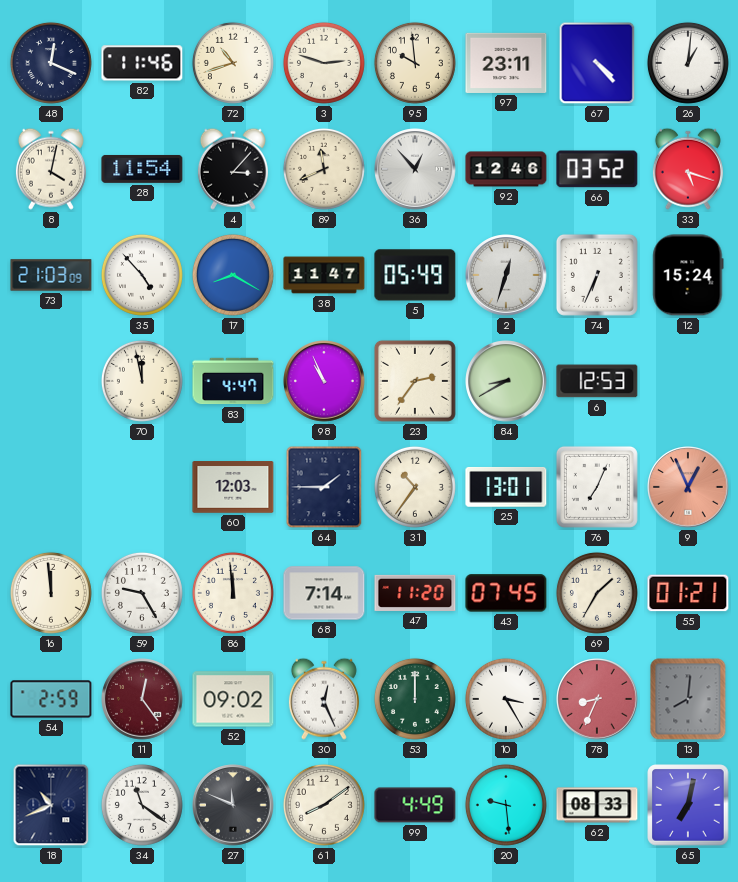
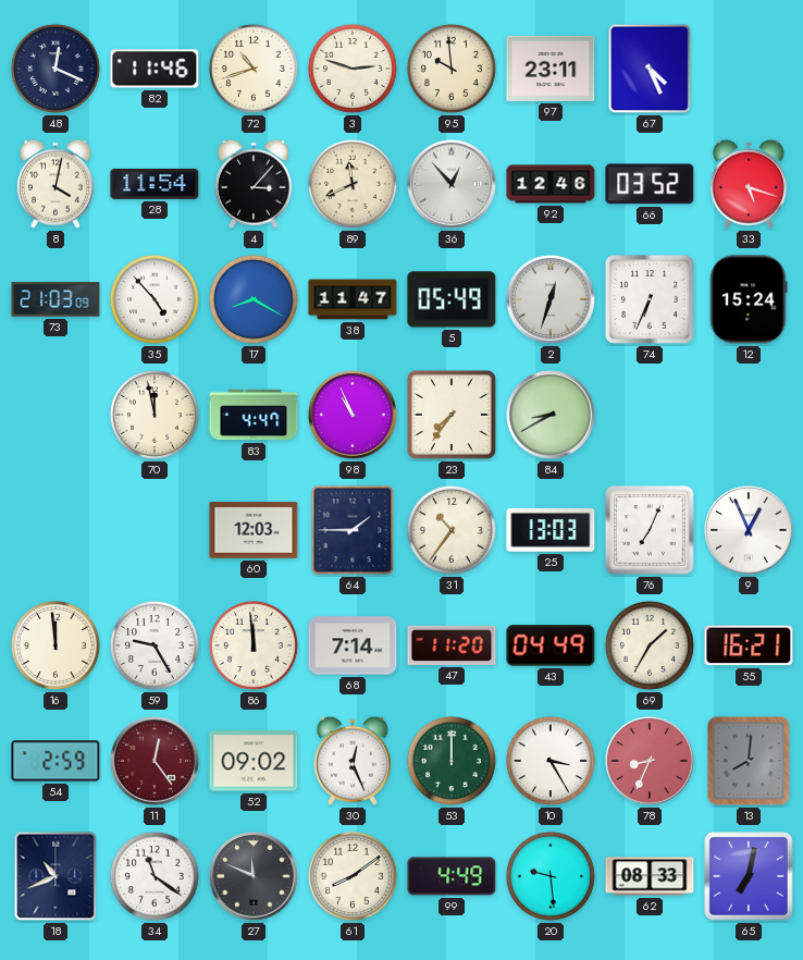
67: 4:23 -> 4:26
26: 1:01 -> none
23: 2:36 -> 7:36
6: 12:53 -> none
25: 13:01 -> 13:03
9 dial: salmon -> white
43: 07:45 -> 04:49
55: 01:21 -> 16:21
